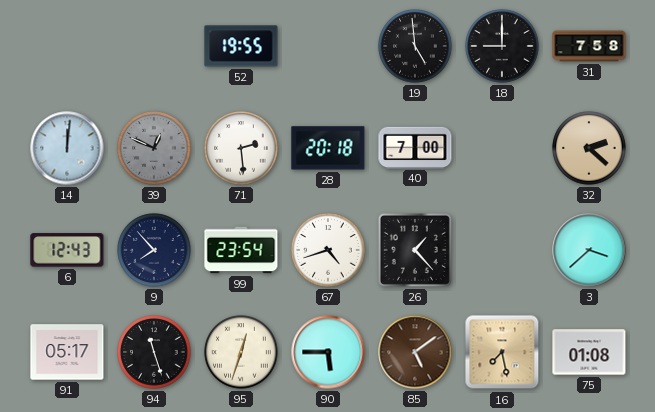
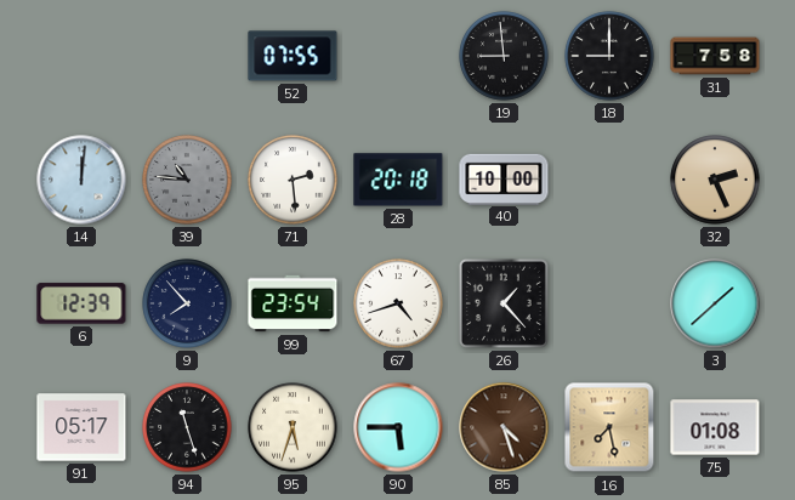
52: 19:55 -> 07:55
19: 4:59 -> 8:59
39: 12:49 -> 10:46
40: 7:00 -> 10:00
32: 2:22 -> 2:26
6: 12:43 -> 12:39
3: 3:38 -> 1:38
95: 12:33 -> 5:33
85: 5:09 -> 4:27
